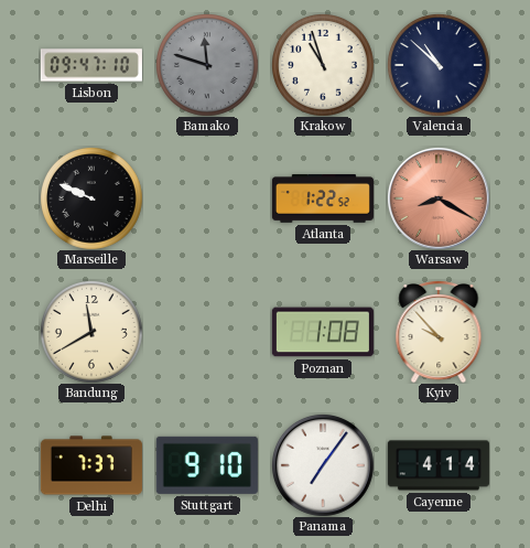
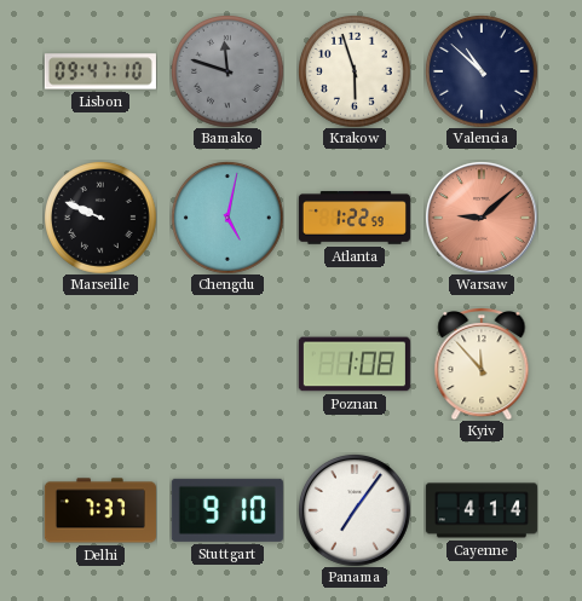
Krakow: 10:57 -> 5:57
Chengdu: none -> 5:02
Atlanta: 1:22:52 -> 1:22:59
Warsaw: 8:20 -> 9:08
Bandung: 11:40 -> none
Kyiv: 9:53 -> 11:53
